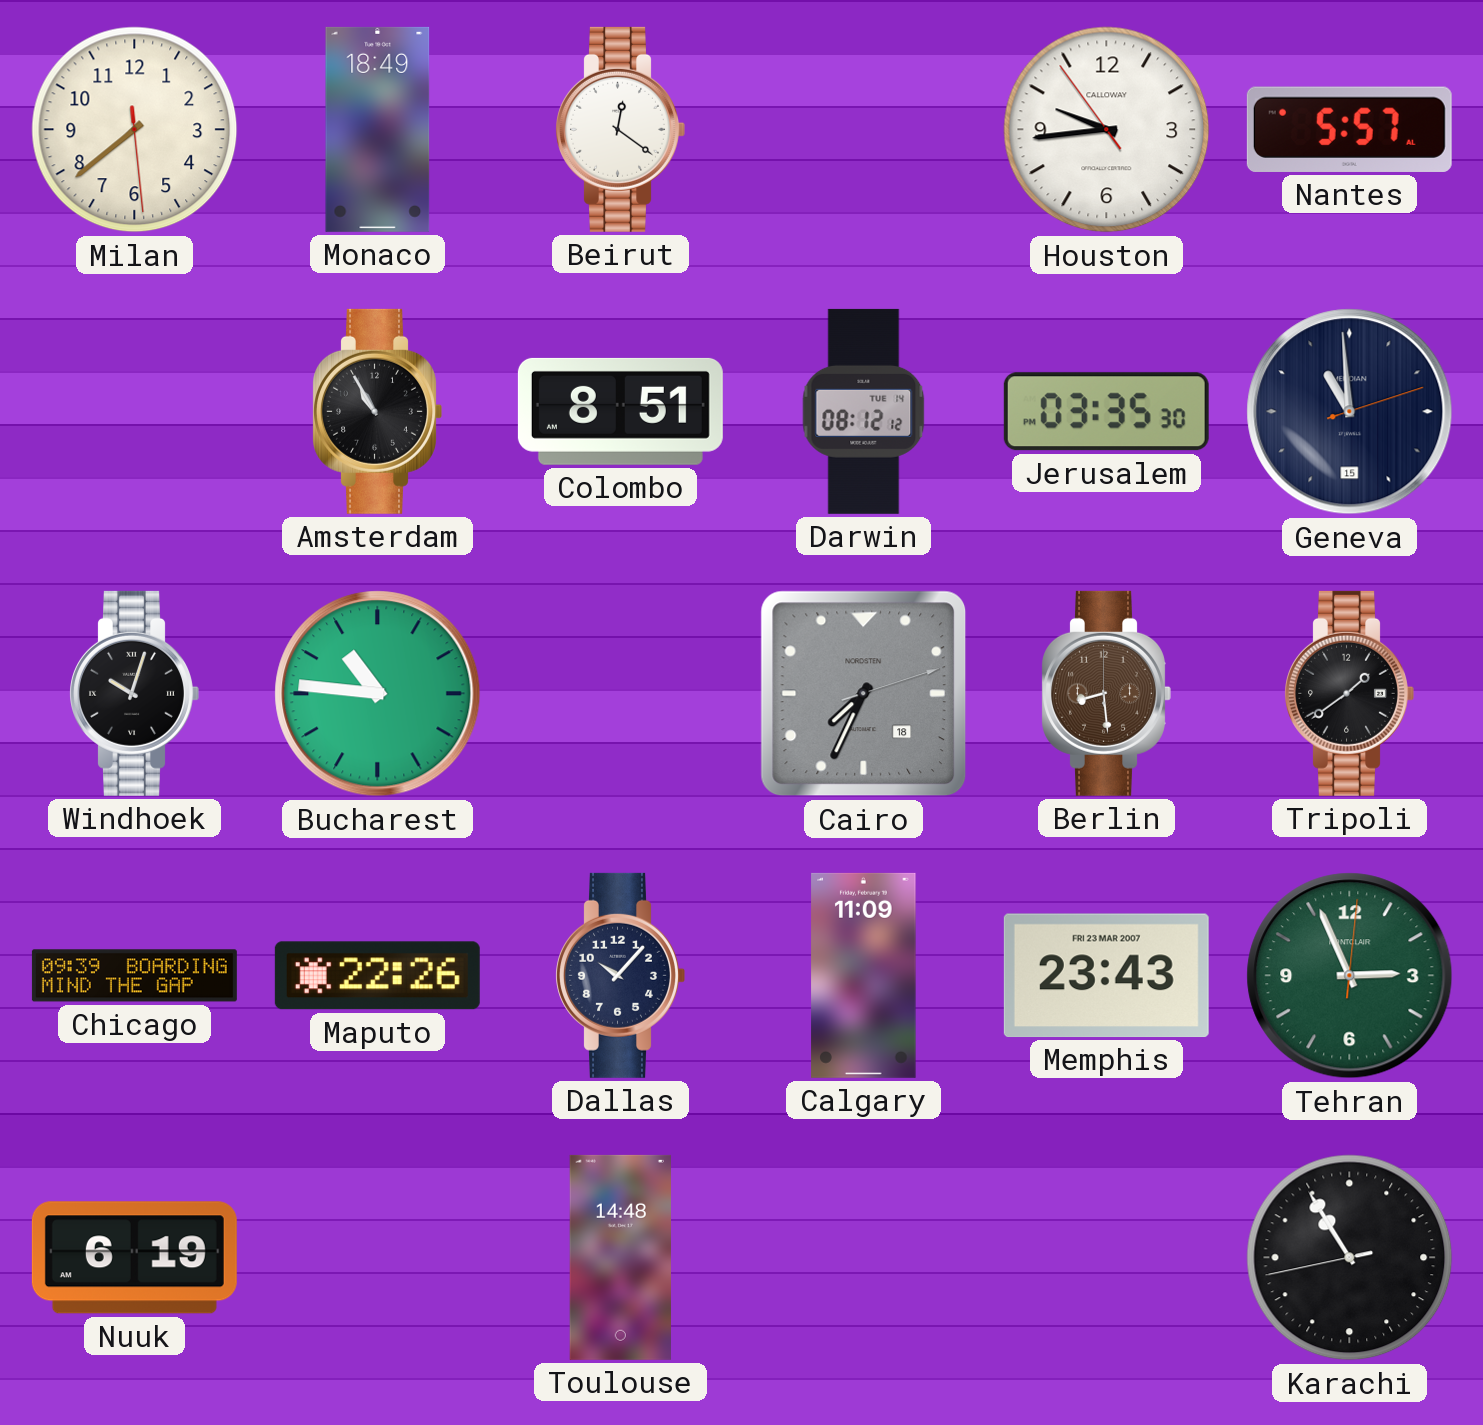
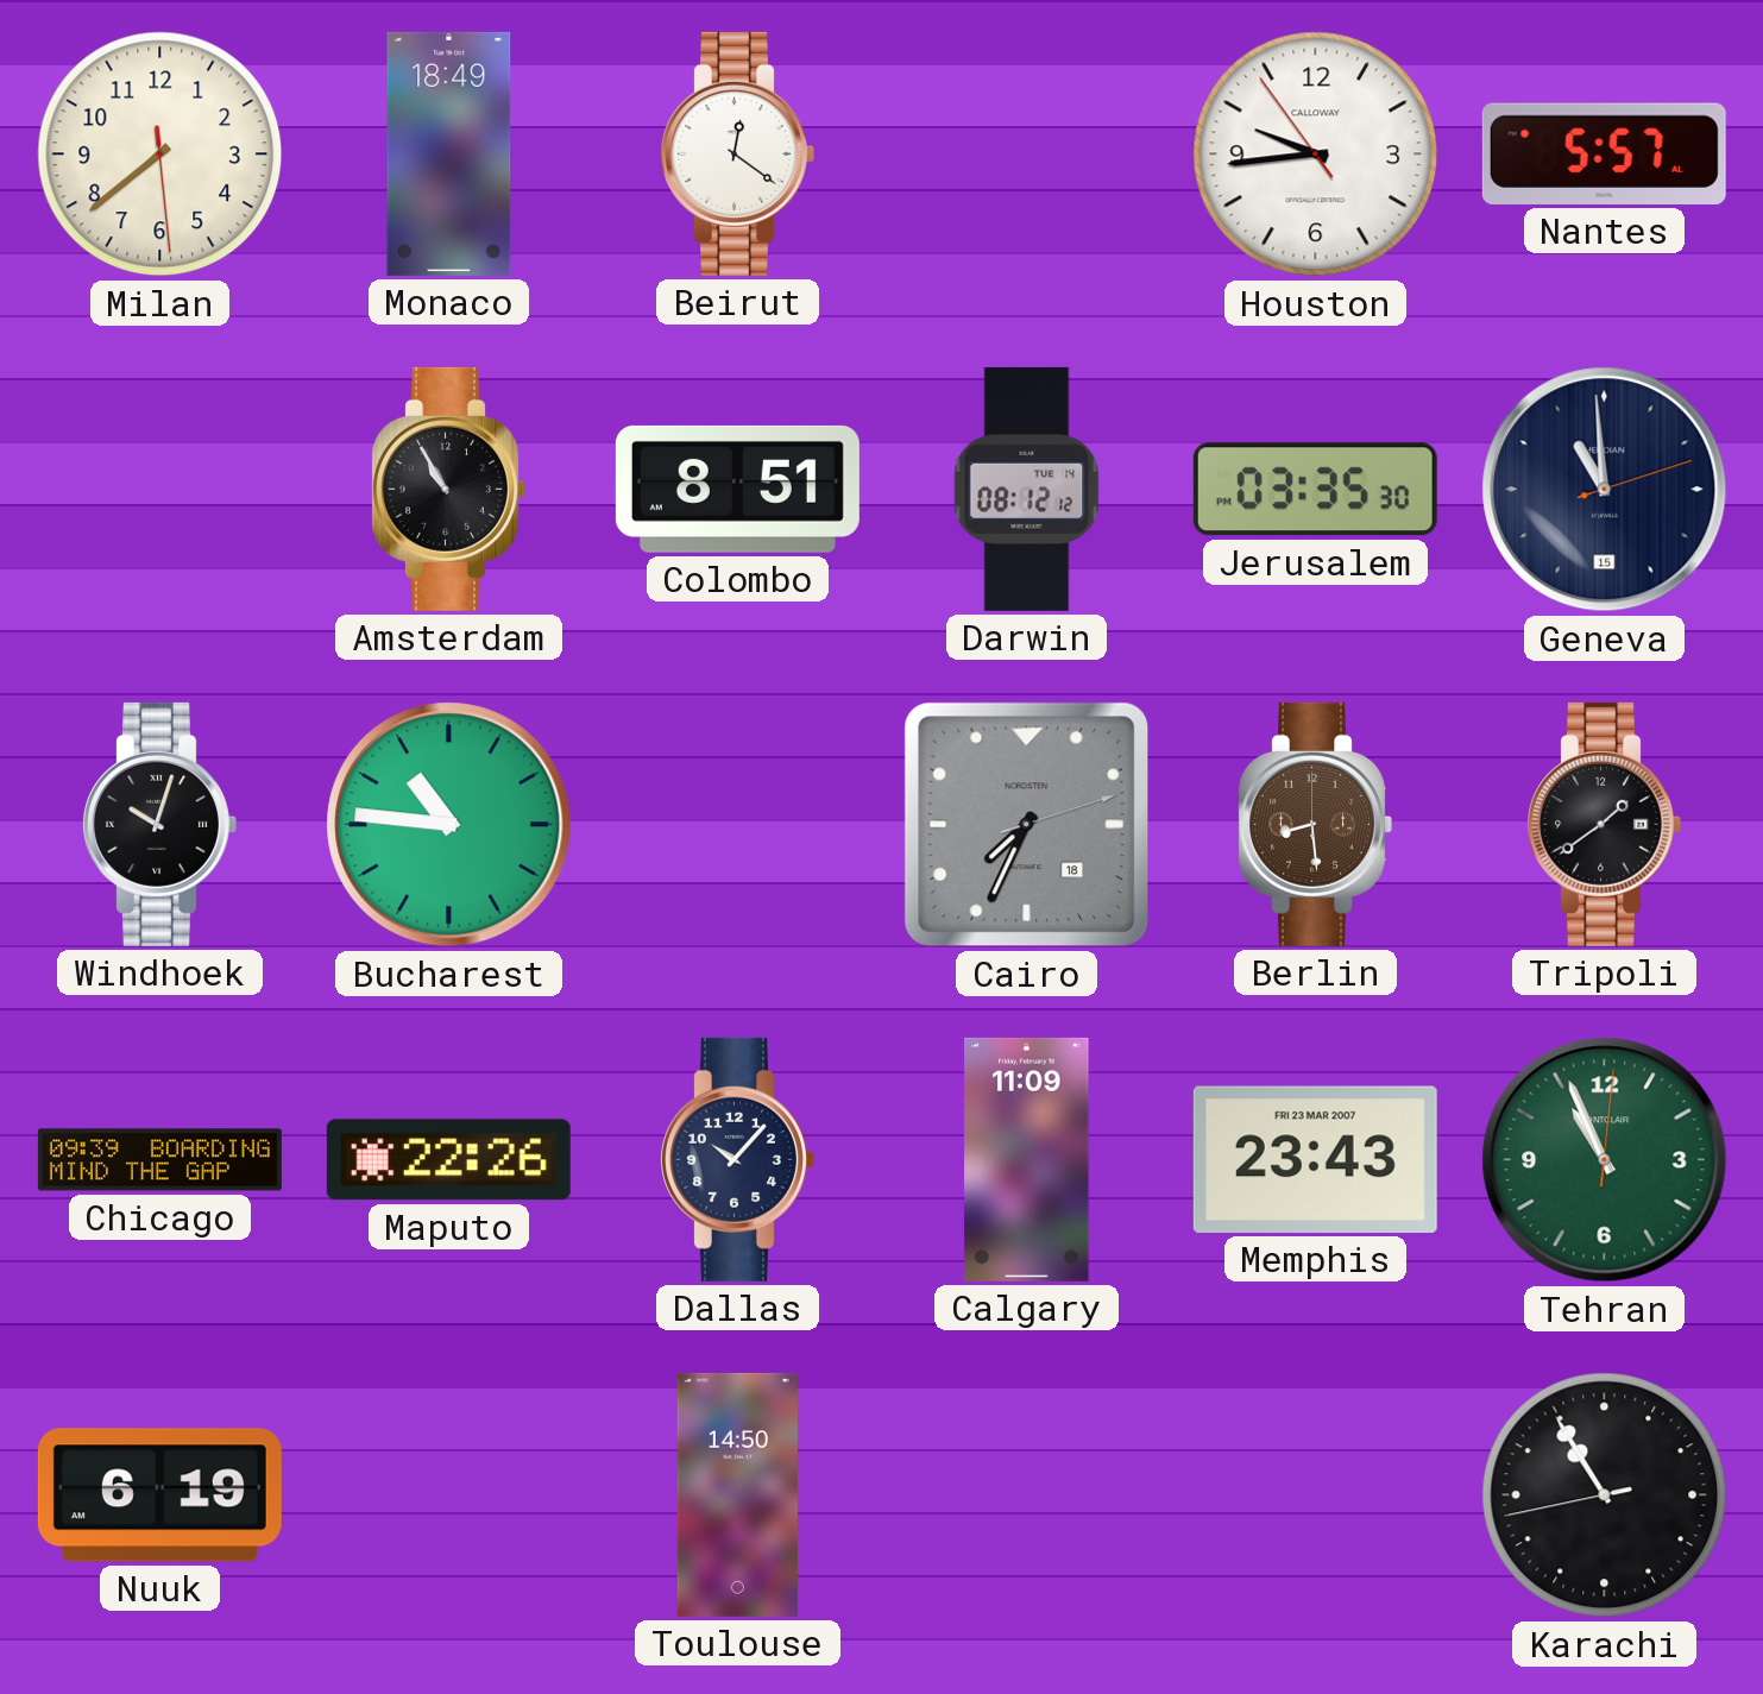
Tehran: 2:56 -> 10:56
Toulouse: 14:48 -> 14:50
